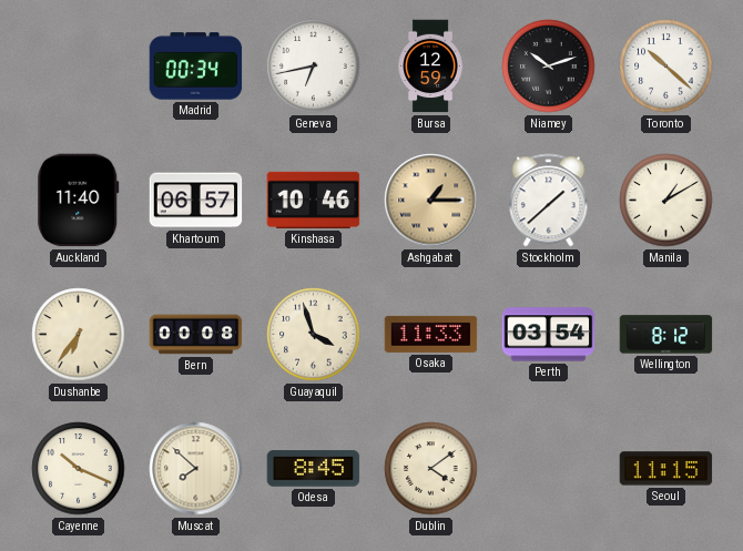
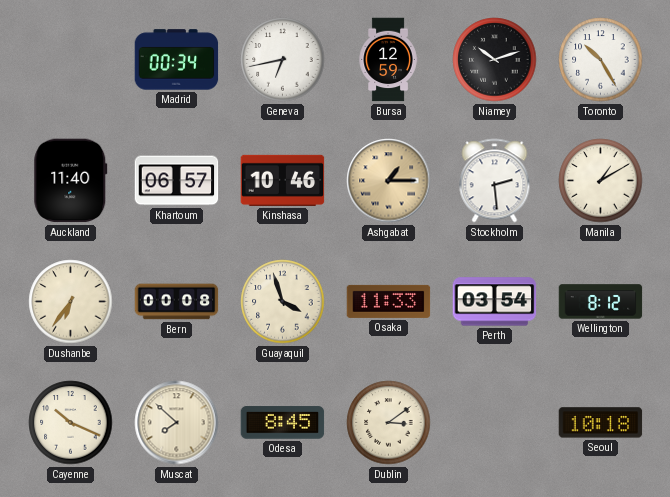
Toronto: 10:22 -> 10:25
Stockholm: 1:38 -> 2:29
Dublin: 4:09 -> 3:09
Seoul: 11:15 -> 10:18
